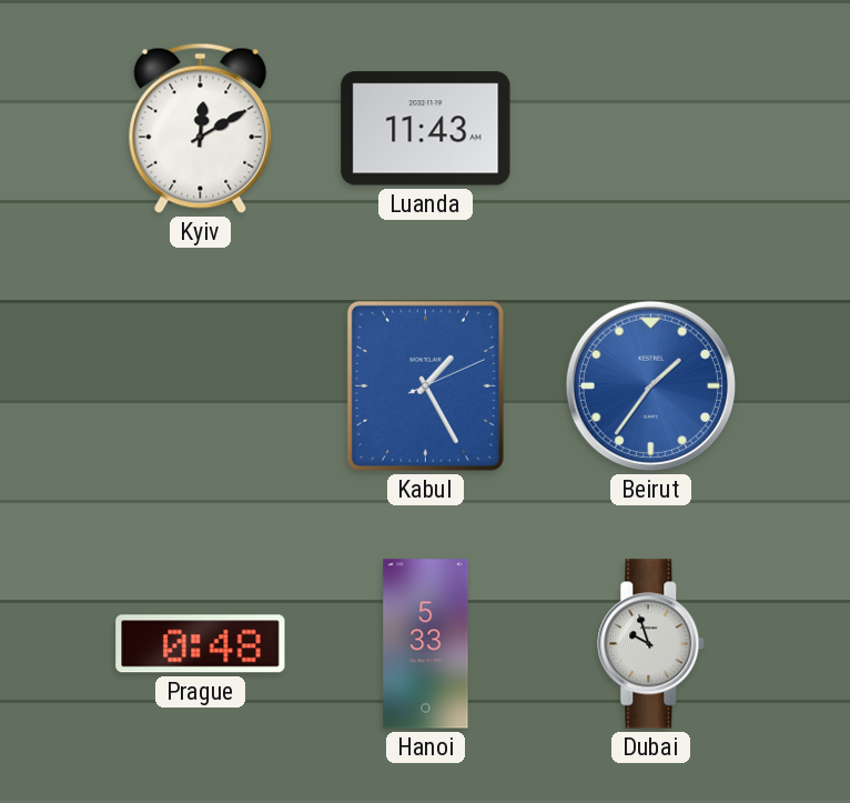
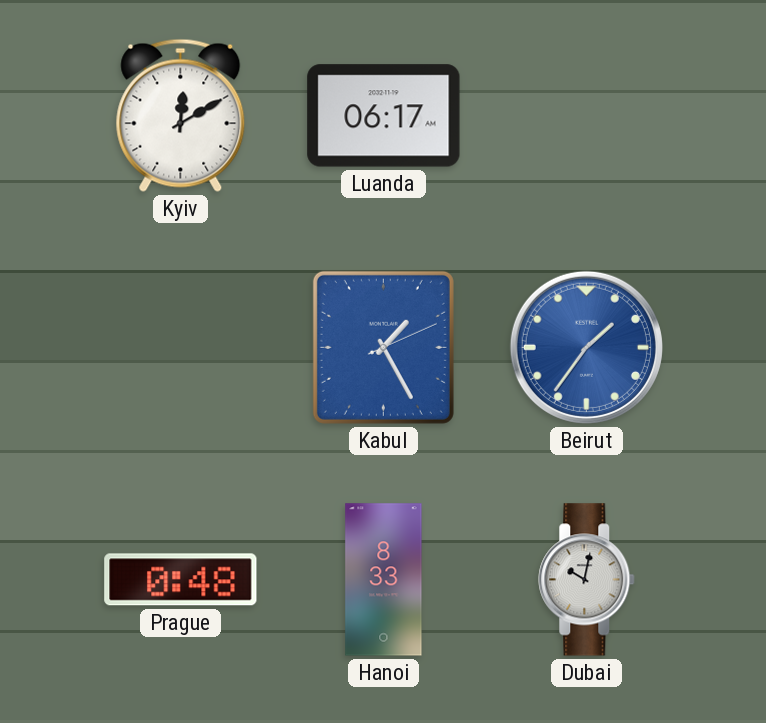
Luanda: 11:43 -> 06:17
Hanoi: 5:33 -> 8:33
Dubai: 9:57 -> 10:02
